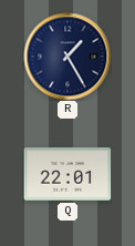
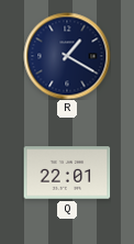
R: 1:25 -> 1:20
